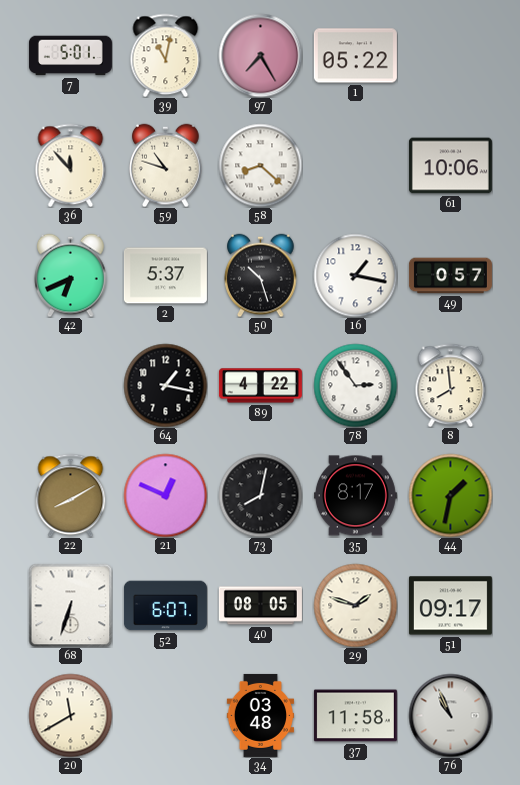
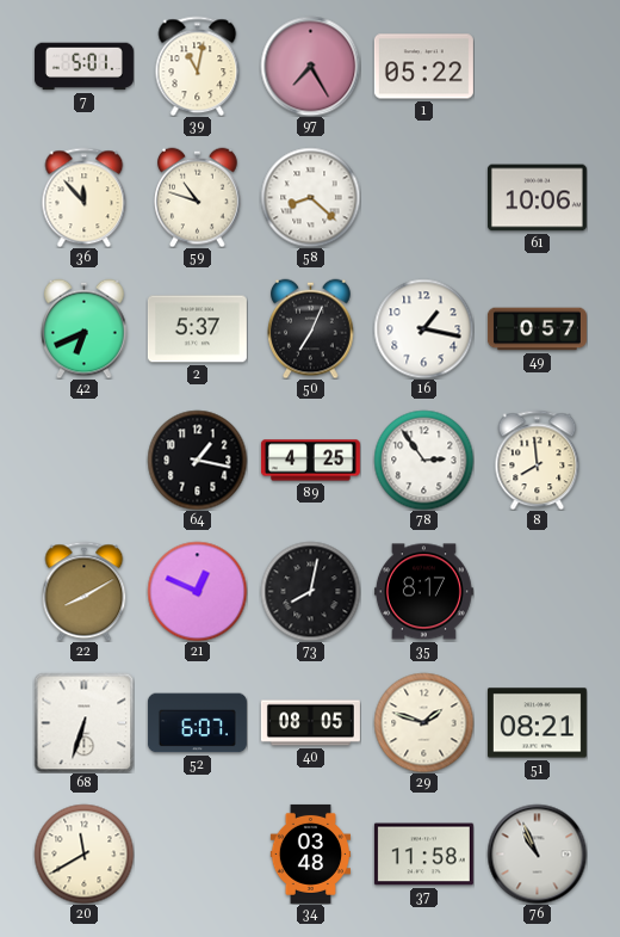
50: 10:27 -> 7:04
89: 4:22 -> 4:25
44: 1:32 -> none
51: 09:17 -> 08:21
